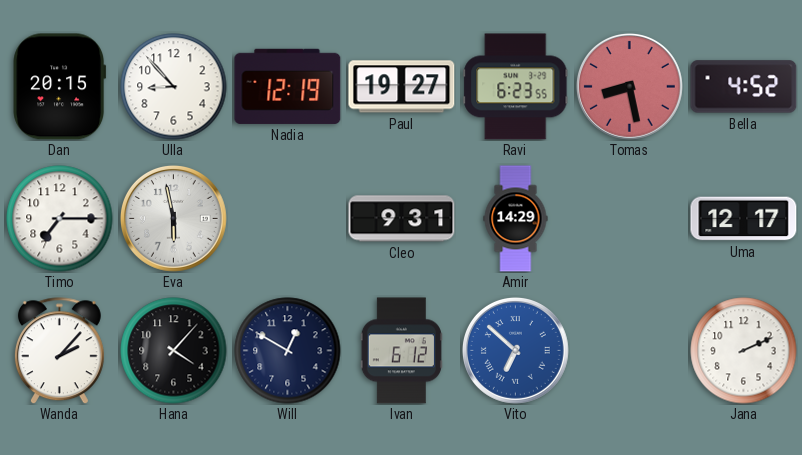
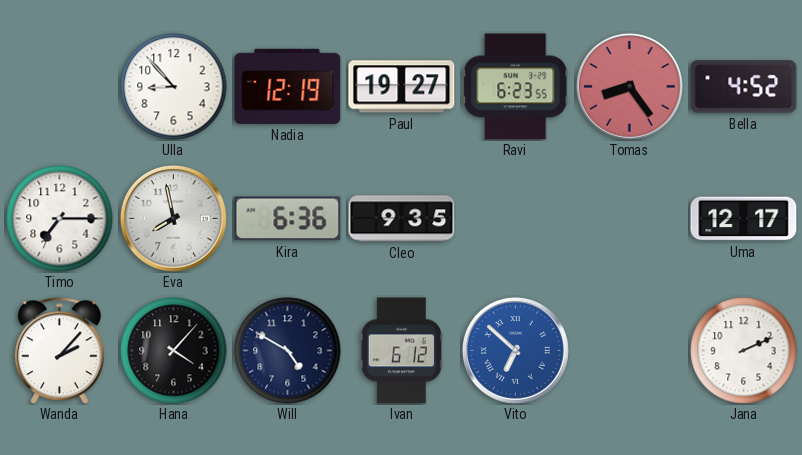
Dan: 20:15 -> none
Tomas: 8:28 -> 8:24
Eva: 5:58 -> 7:58
Kira: none -> 6:36
Cleo: 9:31 -> 9:35
Amir: 14:29 -> none
Will: 12:50 -> 4:50
